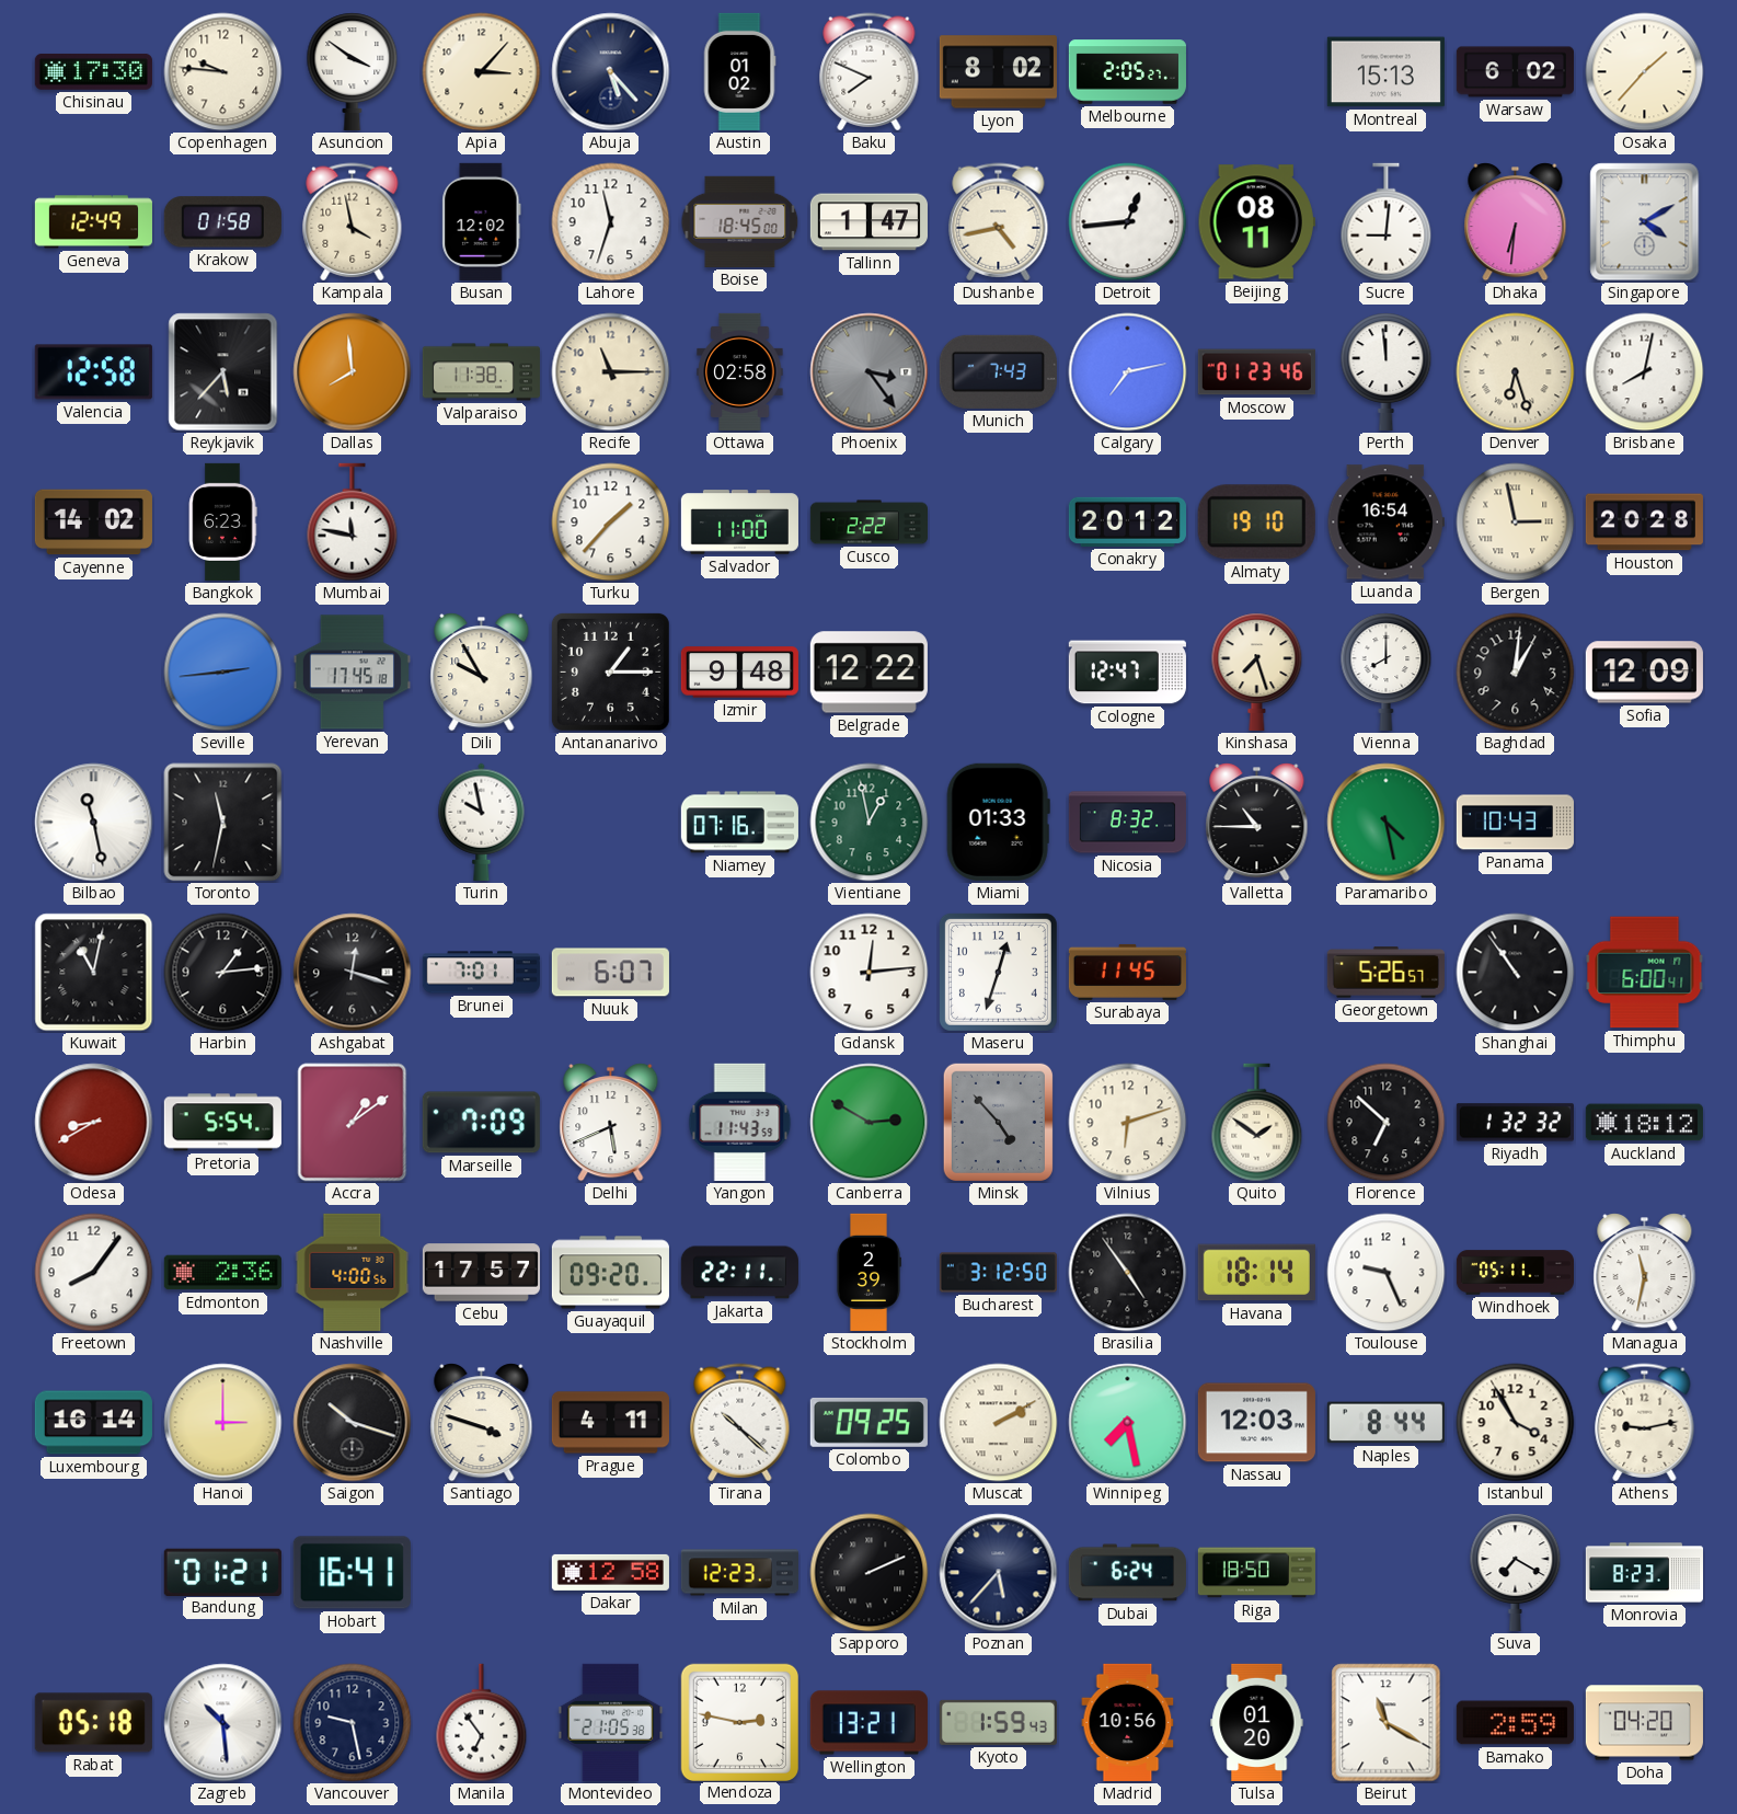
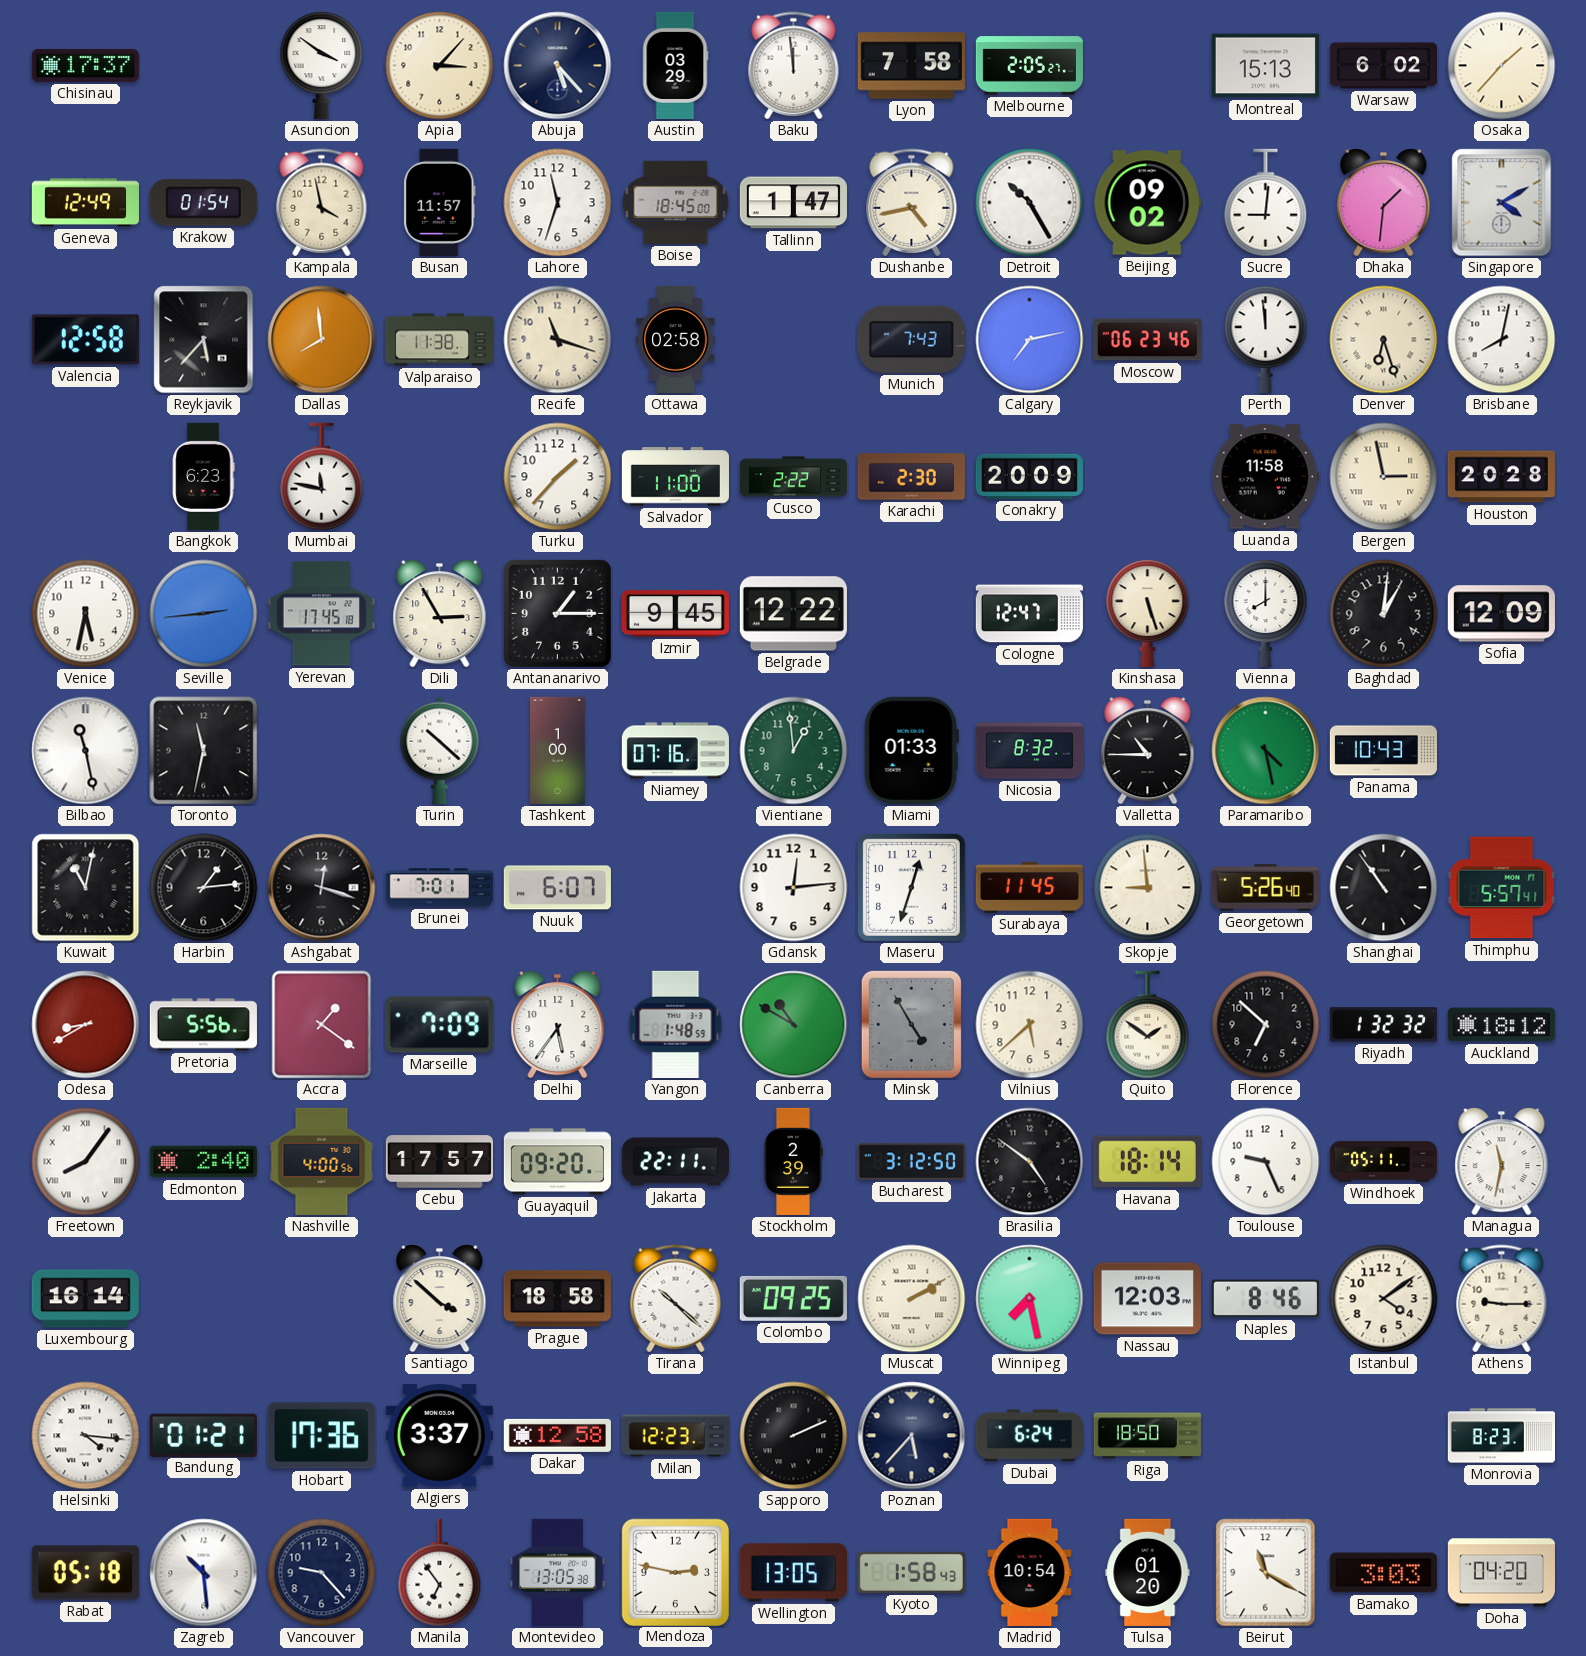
Chisinau: 17:30 -> 17:37
Copenhagen: 9:46 -> none
Austin: 01:02 -> 03:29
Baku: 7:49 -> 11:59
Lyon: 8:02 -> 7:58
Krakow: 01:58 -> 01:54
Busan: 12:02 -> 11:57
Detroit: 12:44 -> 10:25
Beijing: 08:11 -> 09:02
Dhaka: 6:31 -> 1:31
Recife: 11:15 -> 11:18
Phoenix: 3:24 -> none
Moscow: 01:23 -> 06:23
Cayenne: 14:02 -> none
Karachi: none -> 2:30
Conakry: 20:12 -> 20:09
Almaty: 19:10 -> none
Luanda: 16:54 -> 11:58
Venice: none -> 5:32
Dili: 9:55 -> 2:55
Izmir: 9:48 -> 9:45
Kinshasa: 7:27 -> 5:27
Turin: 9:58 -> 10:22
Tashkent: none -> 1:00
Vientiane: 12:58 -> 12:59
Skopje: none -> 8:59
Georgetown: 5:26:57 -> 5:26:40
Thimphu: 6:00 -> 5:57
Pretoria: 5:54 -> 5:56
Accra: 1:09 -> 1:21
Delhi: 5:41 -> 5:36
Yangon: 11:43 -> 1:48
Canberra: 2:50 -> 10:50
Minsk: 4:53 -> 4:55
Vilnius: 6:12 -> 5:38
Freetown numerals: Arabic -> Roman
Edmonton: 2:36 -> 2:40
Brasilia: 4:54 -> 4:51
Hanoi: 3:00 -> none
Saigon: 10:18 -> none
Santiago: 3:48 -> 3:52
Prague: 4:11 -> 18:58
Naples: 8:44 -> 8:46
Istanbul: 3:55 -> 4:09
Athens: 9:13 -> 9:15
Helsinki: none -> 4:16
Hobart: 16:41 -> 17:36
Algiers: none -> 3:37
Suva: 7:20 -> none
Vancouver: 9:28 -> 9:23
Montevideo: 21:05 -> 13:05
Wellington: 13:21 -> 13:05
Kyoto: 1:59 -> 1:58
Madrid: 10:56 -> 10:54
Bamako: 2:59 -> 3:03
